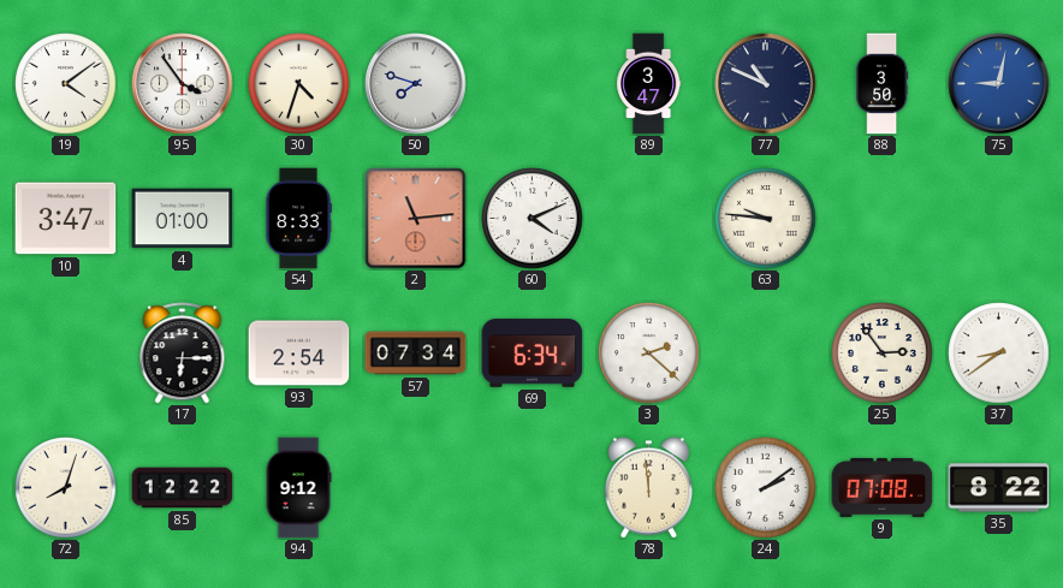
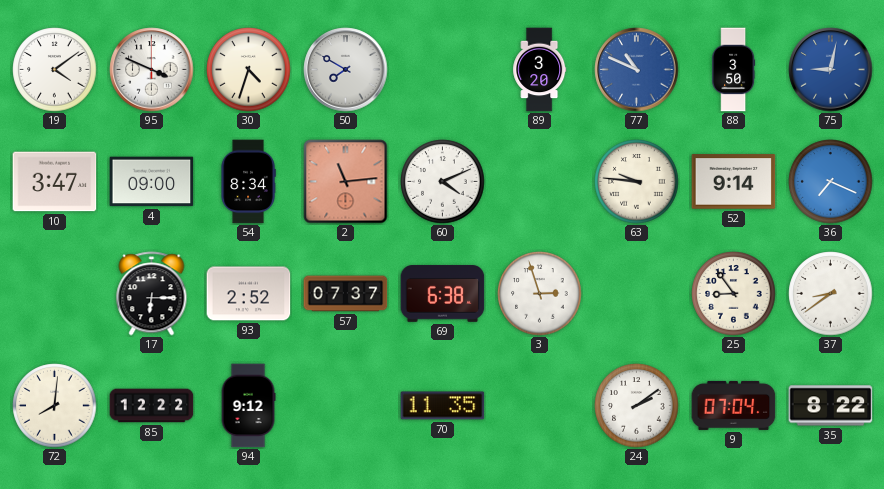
95: 3:54 -> 3:49
50: 7:48 -> 7:50
89: 3:47 -> 3:20
77 dial: navy -> blue
4: 01:00 -> 09:00
54: 8:33 -> 8:34
52: none -> 9:14
36: none -> 7:19
93: 2:54 -> 2:52
57: 07:34 -> 07:37
69: 6:34 -> 6:38
3: 2:22 -> 2:57
25: 2:54 -> 8:54
72: 8:03 -> 8:01
70: none -> 11:35
78: 11:59 -> none
9: 07:08 -> 07:04
